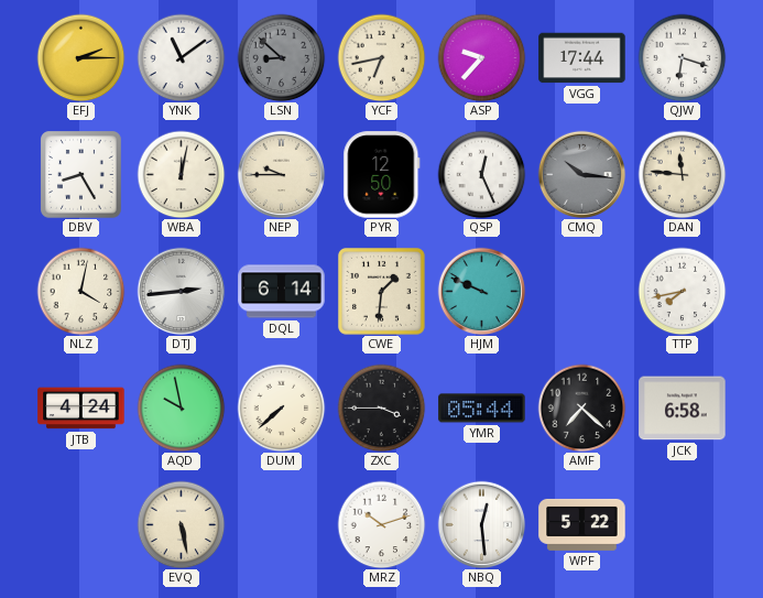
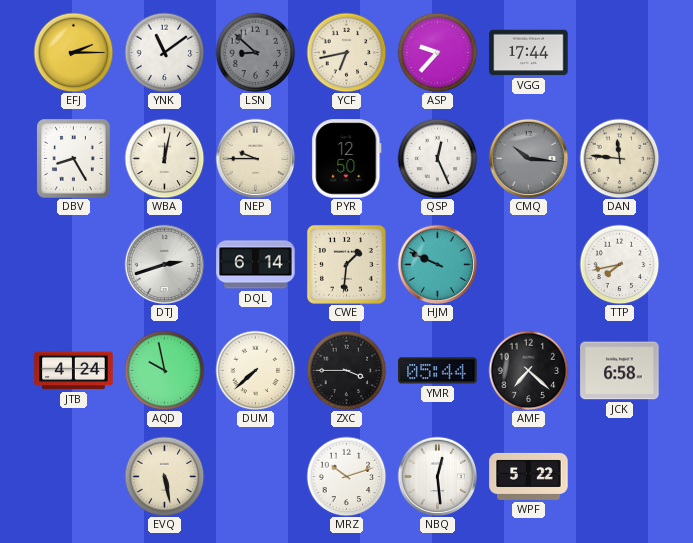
QJW: 6:18 -> none
NLZ: 4:02 -> none
DTJ: 2:44 -> 2:42
